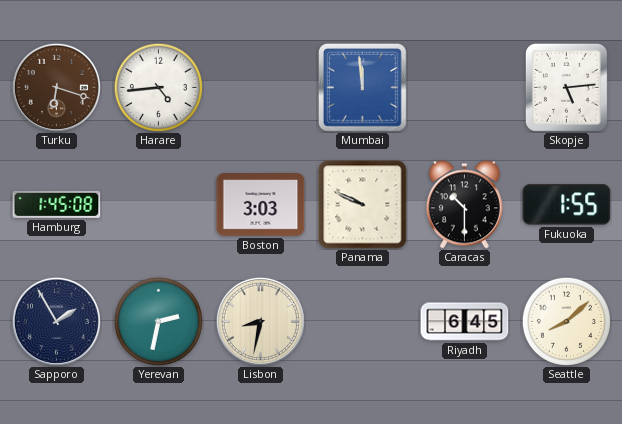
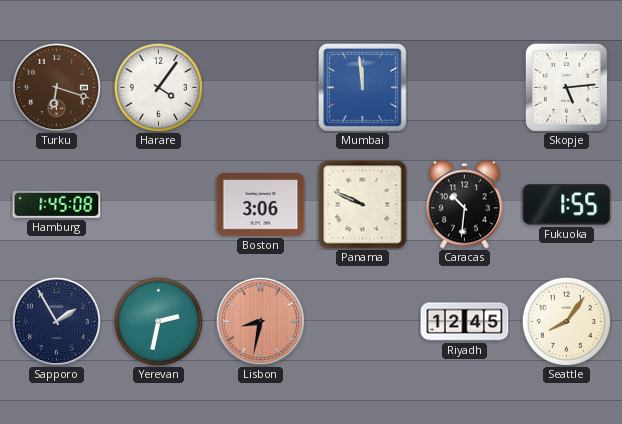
Harare: 4:44 -> 4:06
Boston: 3:03 -> 3:06
Caracas: 10:30 -> 10:31
Lisbon dial: cream -> salmon
Riyadh: 6:45 -> 12:45
Seattle: 8:08 -> 8:06
